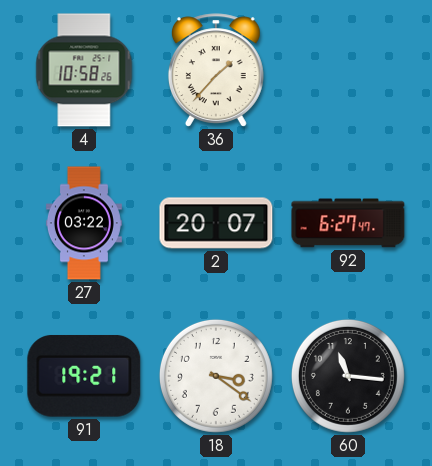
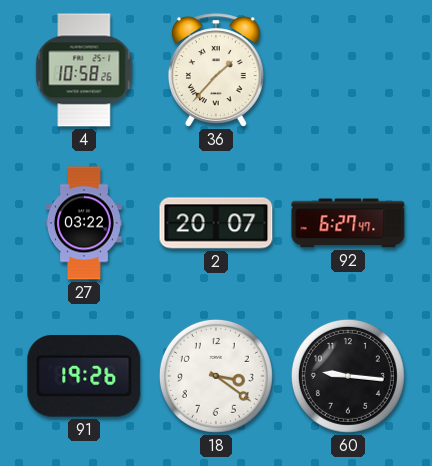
91: 19:21 -> 19:26
60: 11:16 -> 9:16
